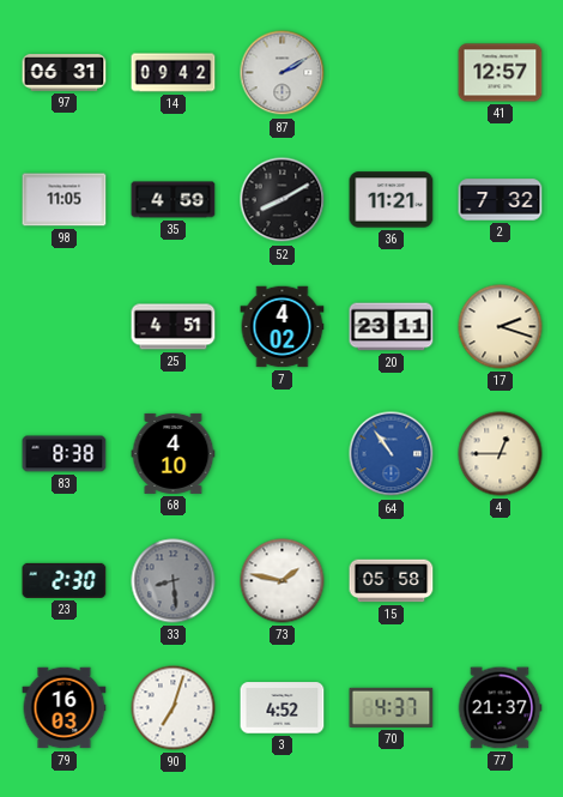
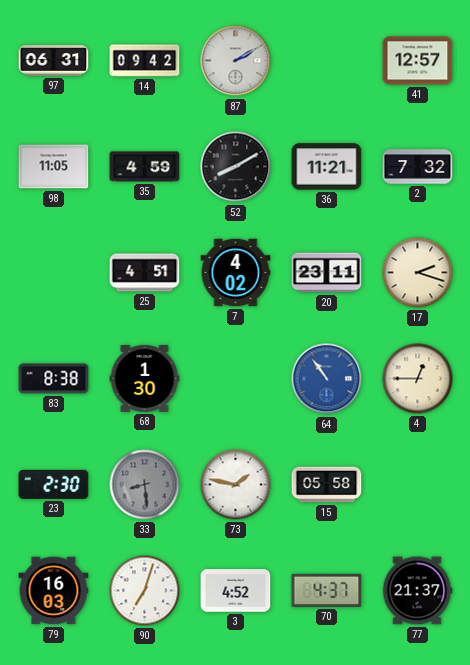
68: 4:10 -> 1:30
